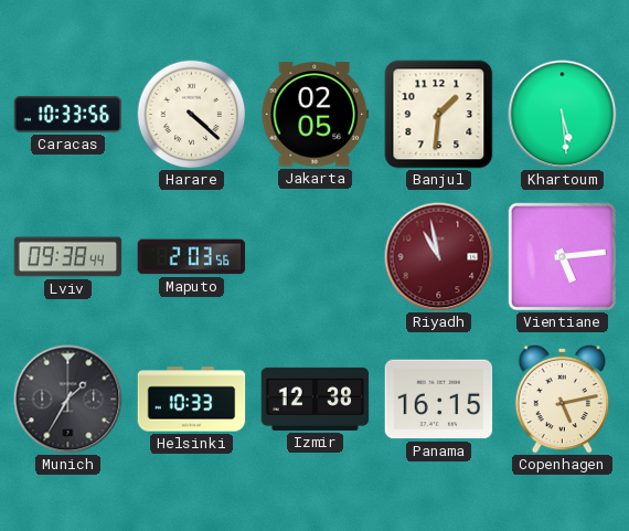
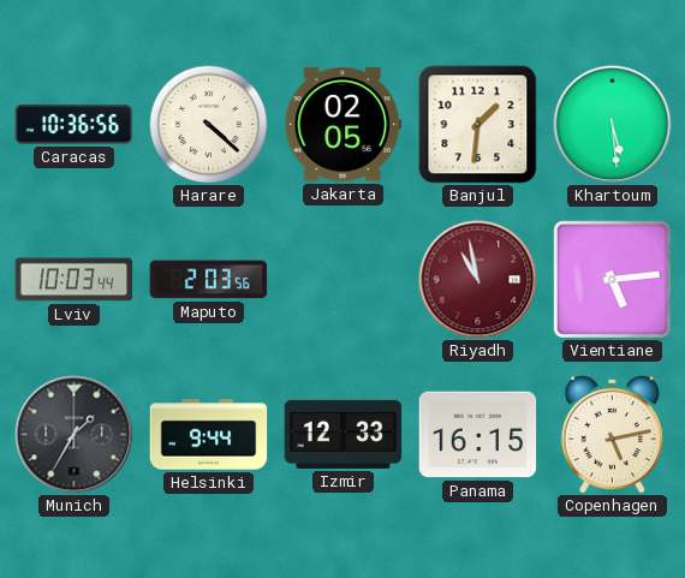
Caracas: 10:33 -> 10:36
Lviv: 09:38 -> 10:03
Helsinki: 10:33 -> 9:44
Izmir: 12:38 -> 12:33
